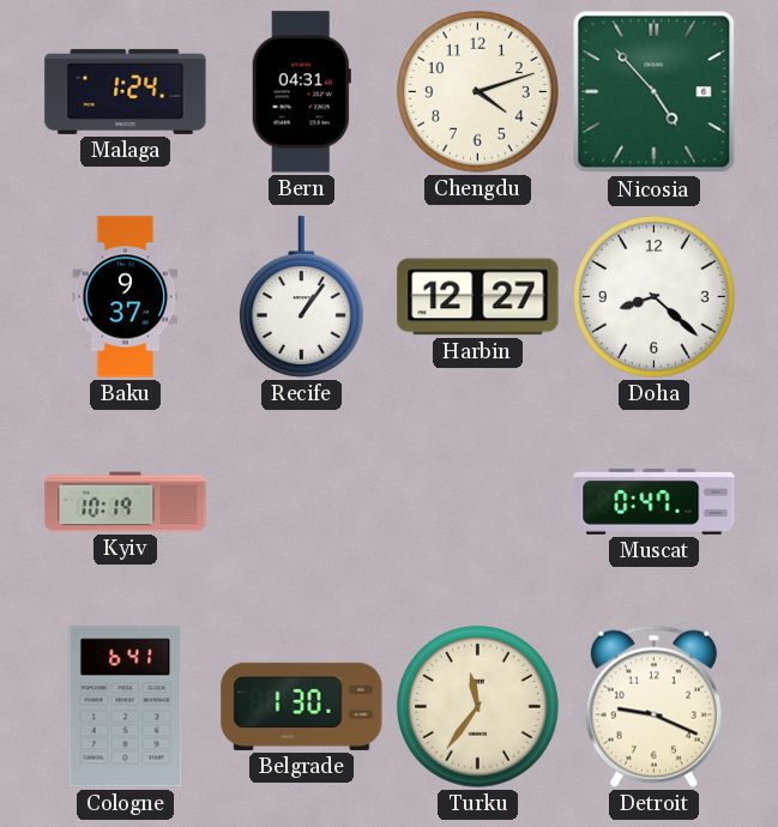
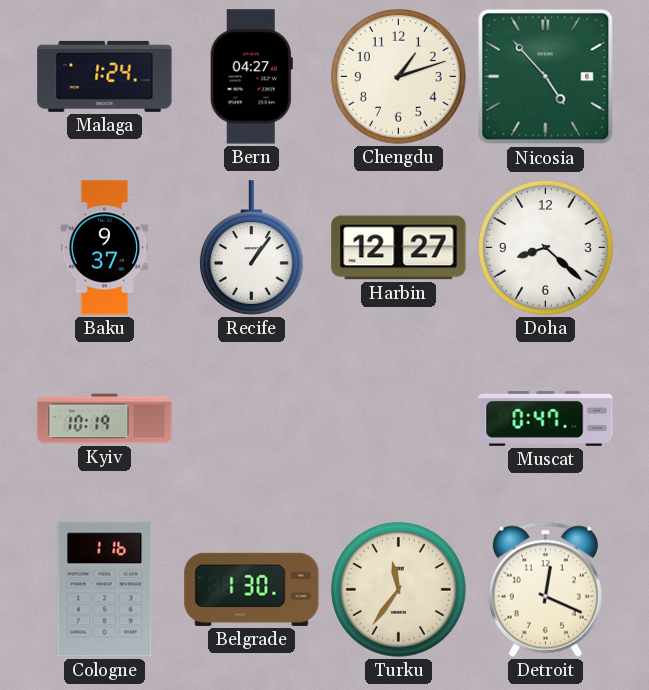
Bern: 04:31 -> 04:27
Chengdu: 4:12 -> 1:12
Cologne: 6:41 -> 1:16
Detroit: 9:19 -> 12:19
